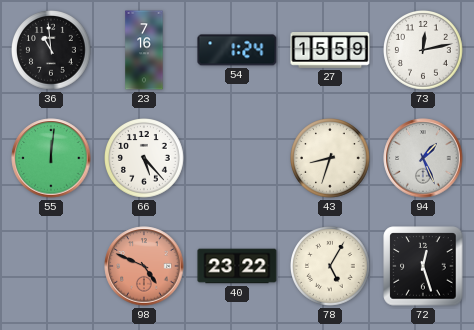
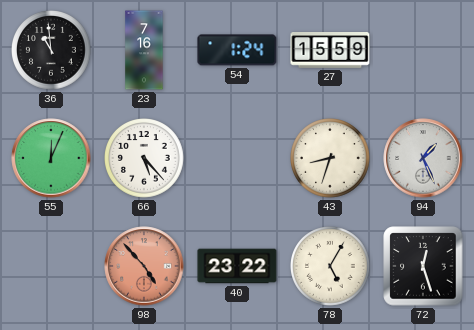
73: 12:13 -> none
55: 12:01 -> 12:04
98: 4:49 -> 4:53
